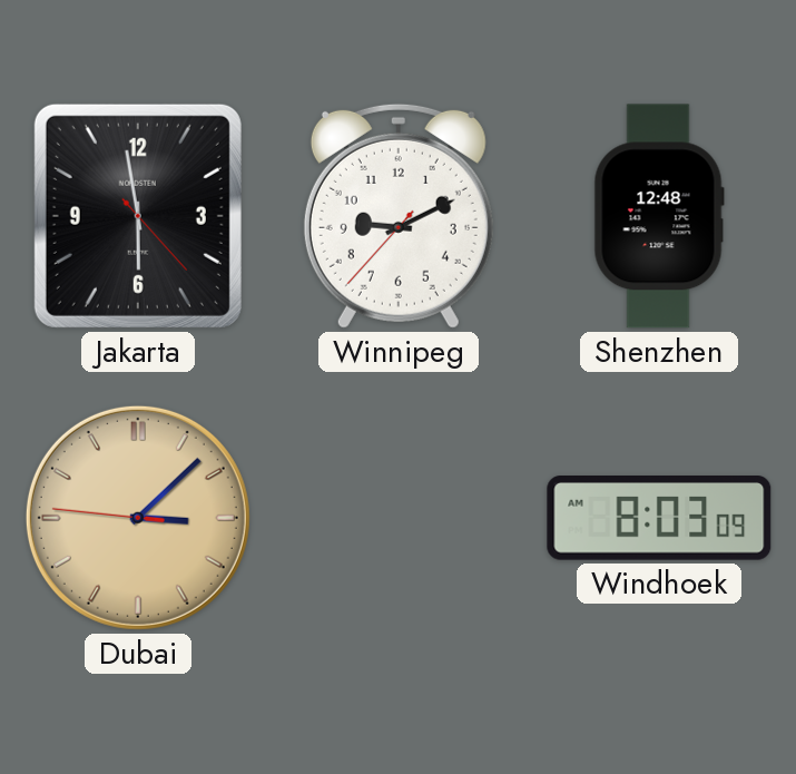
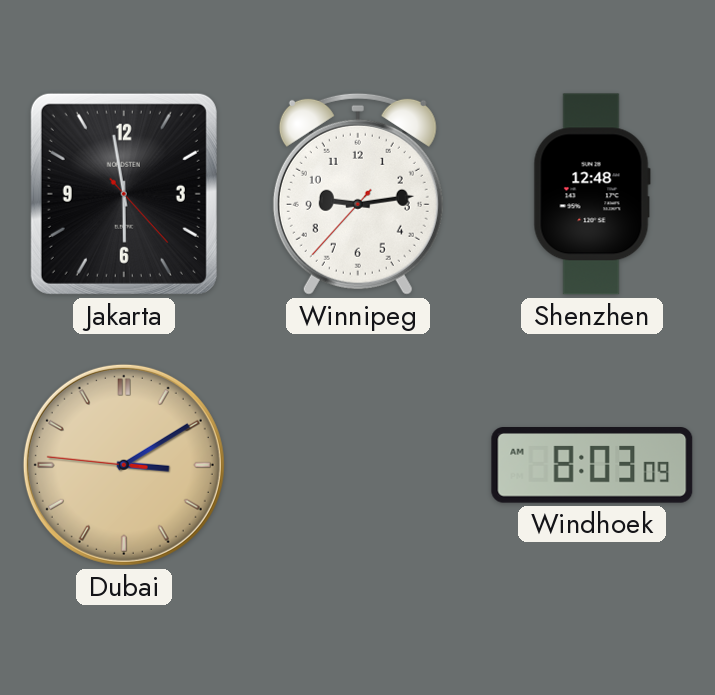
Winnipeg: 9:10 -> 9:13
Dubai: 3:07 -> 3:09
